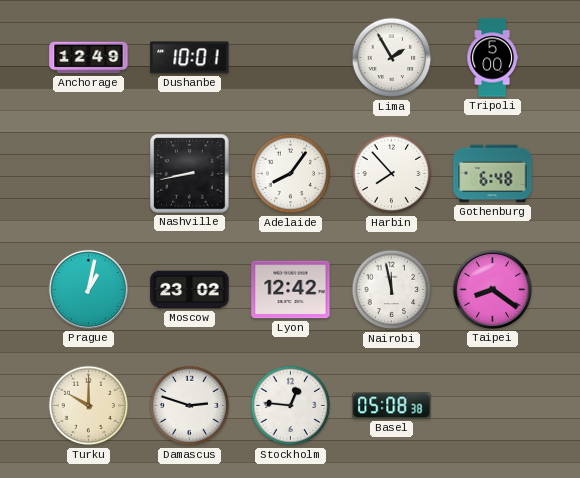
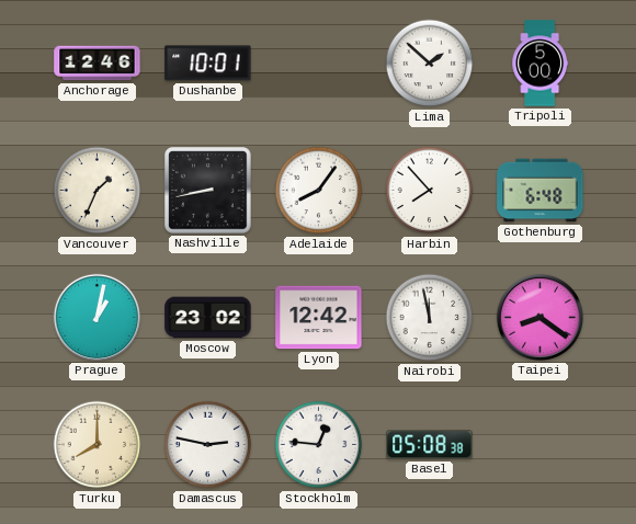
Anchorage: 12:49 -> 12:46
Lima: 1:55 -> 1:52
Vancouver: none -> 1:34
Turku: 10:00 -> 8:00
Damascus: 2:48 -> 2:47
